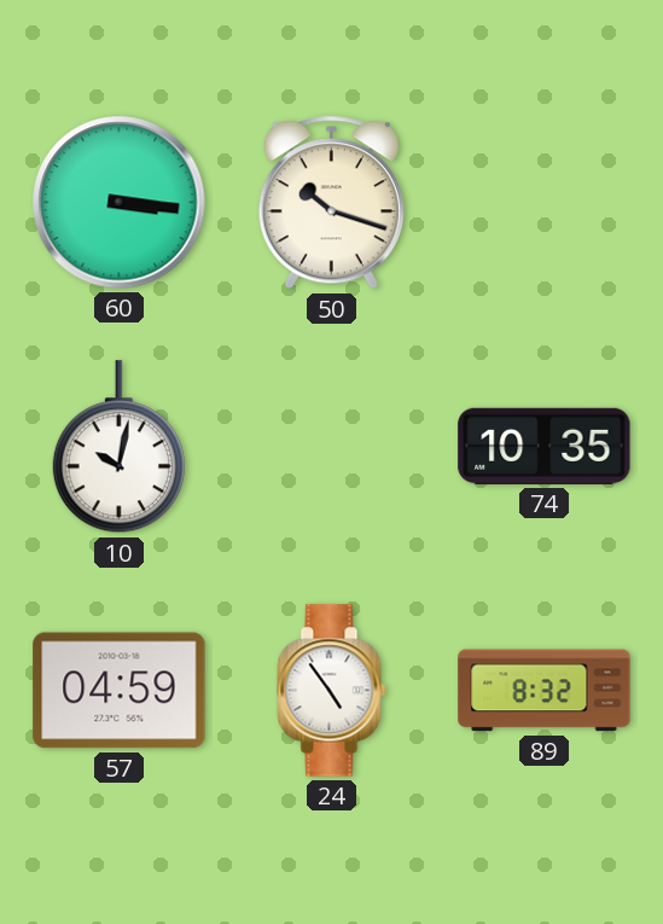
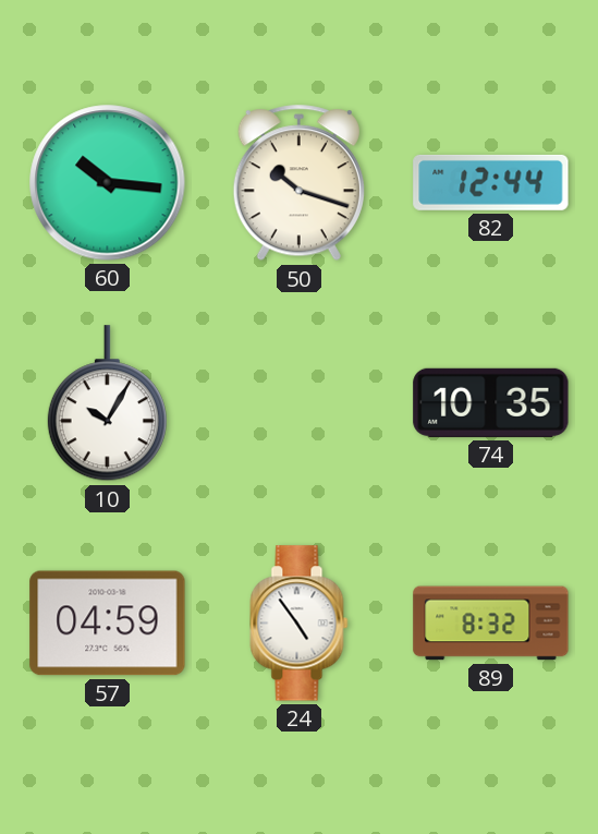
60: 3:16 -> 10:16
82: none -> 12:44
10: 10:02 -> 10:05
